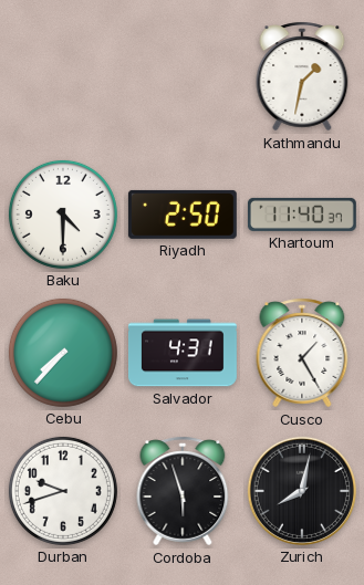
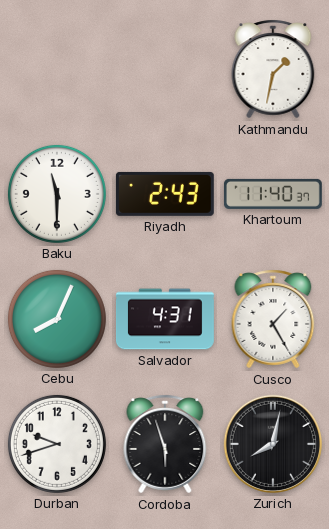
Baku: 4:30 -> 11:30
Riyadh: 2:50 -> 2:43
Cebu: 7:37 -> 8:04
